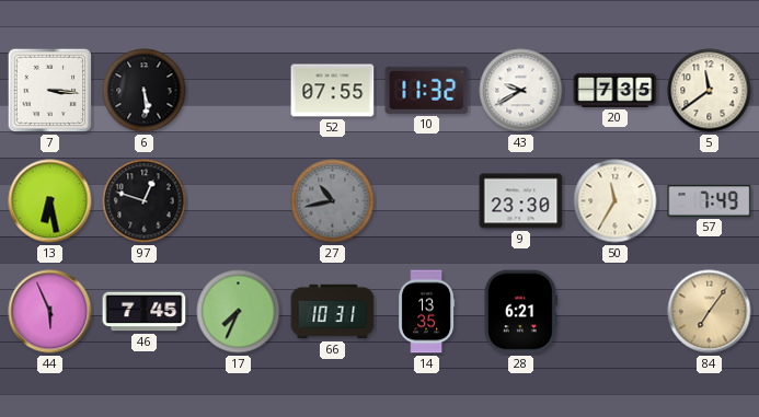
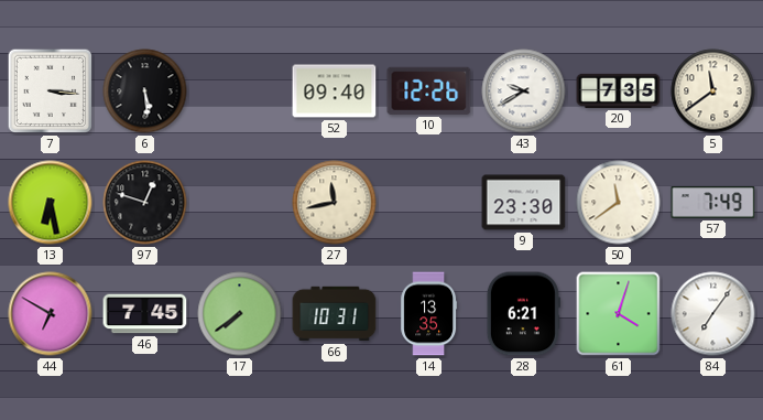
52: 07:55 -> 09:40
10: 11:32 -> 12:26
27: 10:43 -> 11:43
27 dial: grey -> cream
50: 11:35 -> 11:39
44: 5:56 -> 6:50
17: 7:34 -> 7:39
61: none -> 4:03
84 dial: champagne -> white
